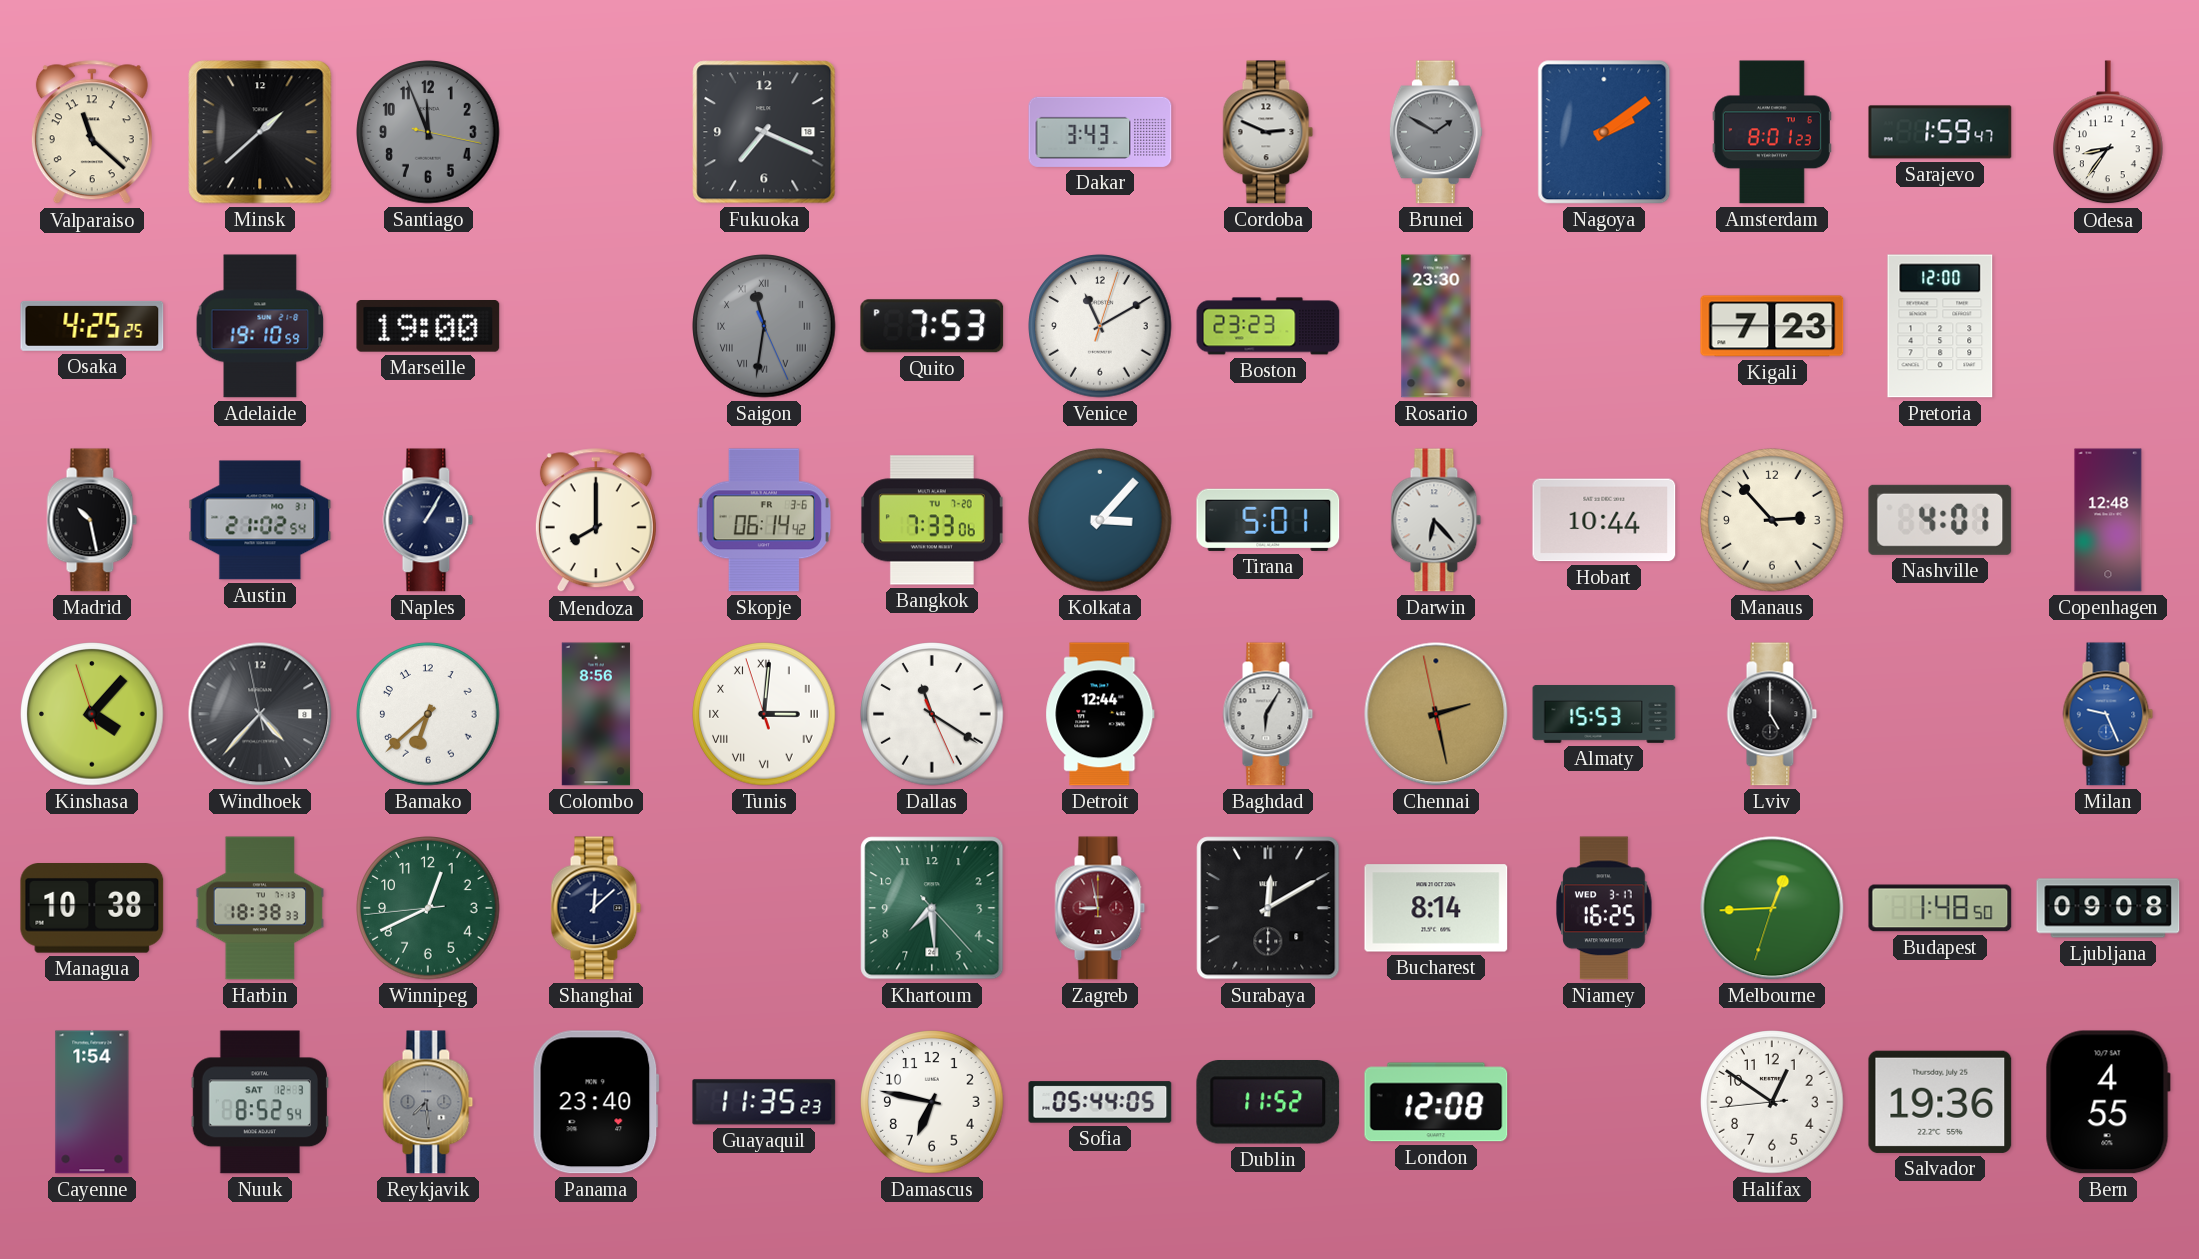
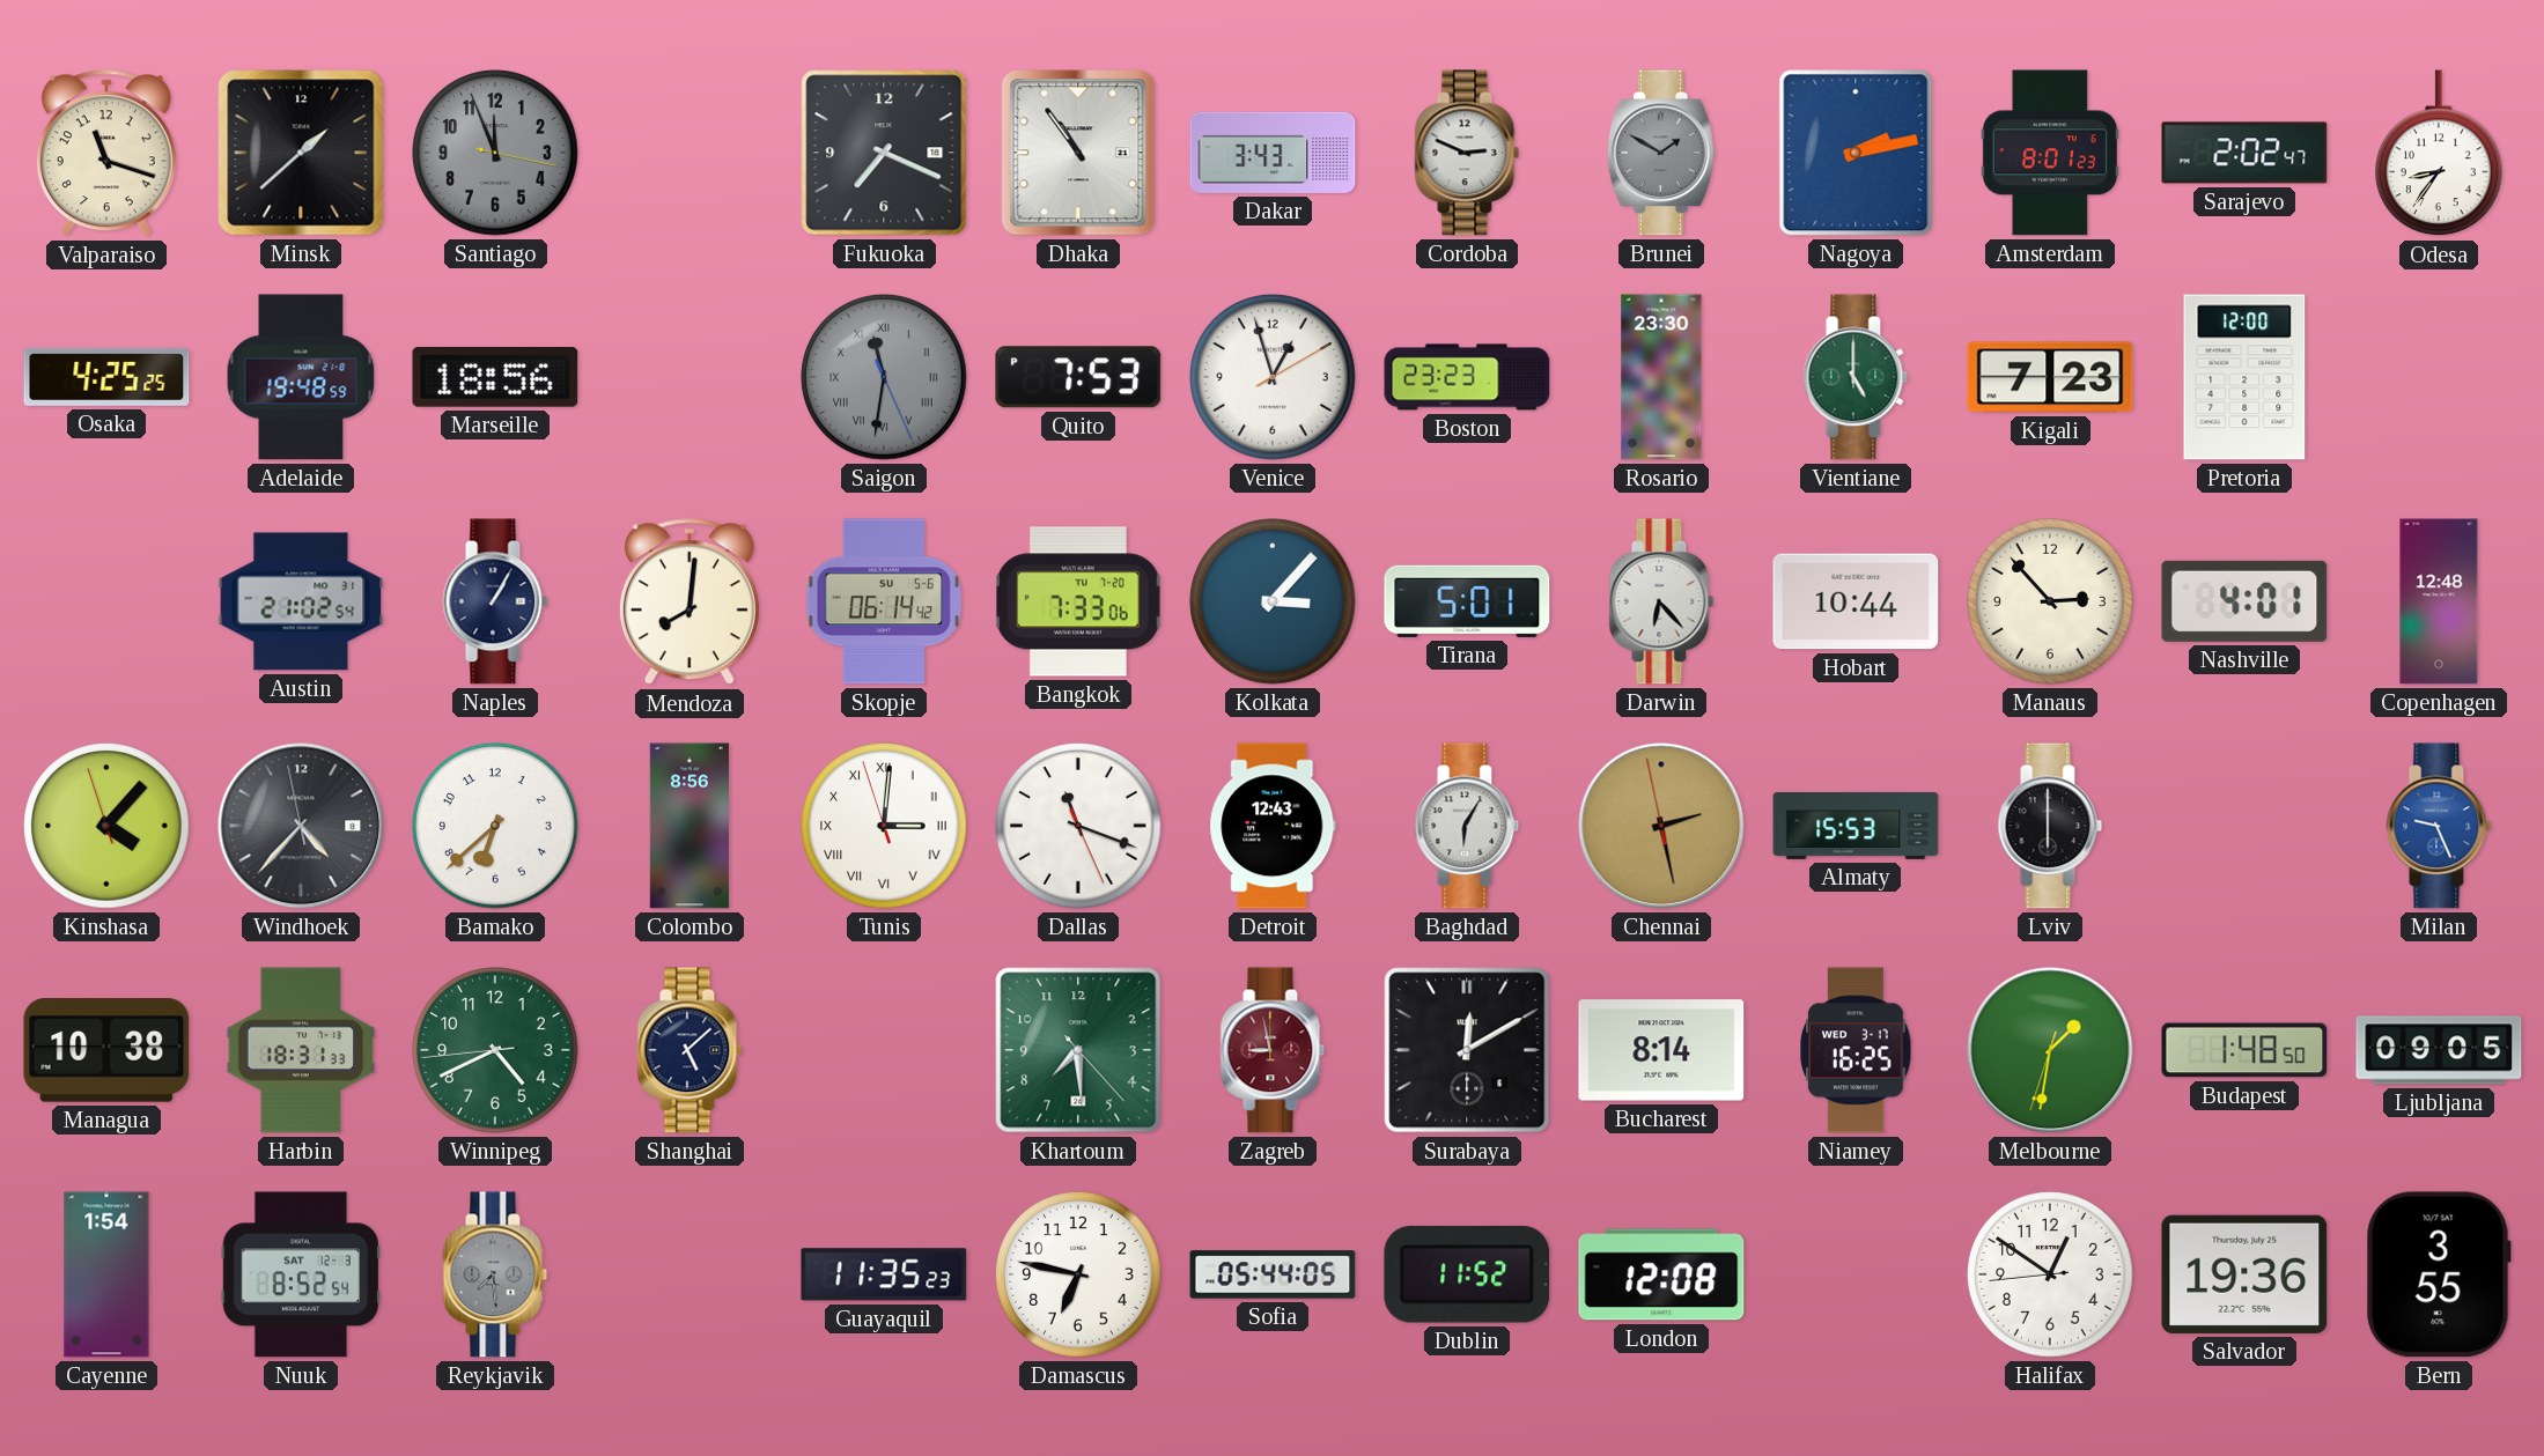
Valparaiso: 11:22 -> 11:18
Dhaka: none -> 10:54
Nagoya: 2:09 -> 2:13
Sarajevo: 1:59 -> 2:02
Adelaide: 19:10 -> 19:48
Marseille: 19:00 -> 18:56
Venice: 11:10 -> 12:57
Vientiane: none -> 5:00
Madrid: 10:28 -> none
Mendoza: 8:00 -> 8:01
Skopje date: FR 3-6 -> SU 5-6
Dallas: 11:20 -> 11:18
Detroit: 12:44 -> 12:43
Lviv: 5:00 -> 6:00
Harbin: 18:38 -> 18:31
Winnipeg: 12:40 -> 4:40
Shanghai: 12:08 -> 5:08
Melbourne: 12:44 -> 1:31
Ljubljana: 09:08 -> 09:05
Panama: 23:40 -> none
Bern: 4:55 -> 3:55
